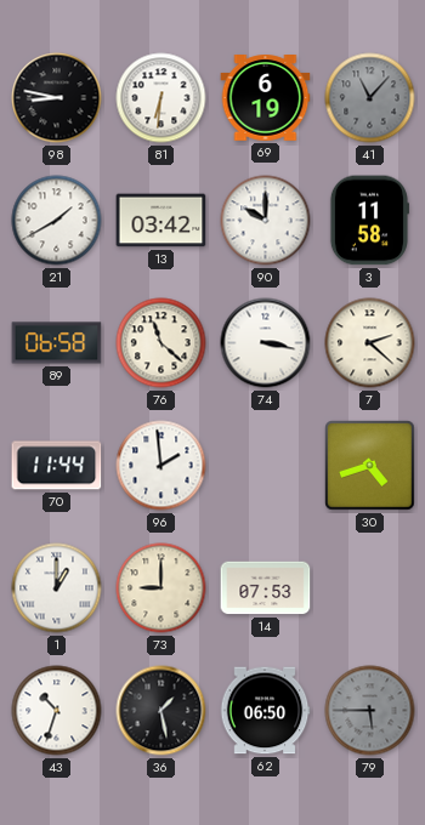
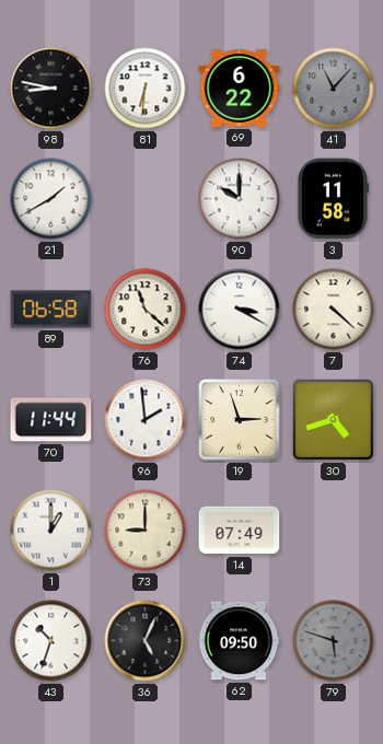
69: 6:19 -> 6:22
13: 03:42 -> none
74: 3:17 -> 3:20
7: 2:22 -> 4:22
19: none -> 2:57
14: 07:53 -> 07:49
36: 1:28 -> 5:04
62: 06:50 -> 09:50
79: 5:45 -> 5:48
